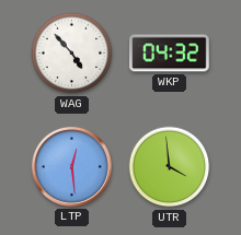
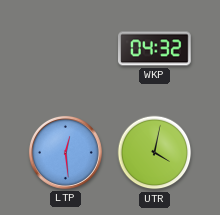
WAG: 4:53 -> none
UTR: 3:59 -> 4:02
